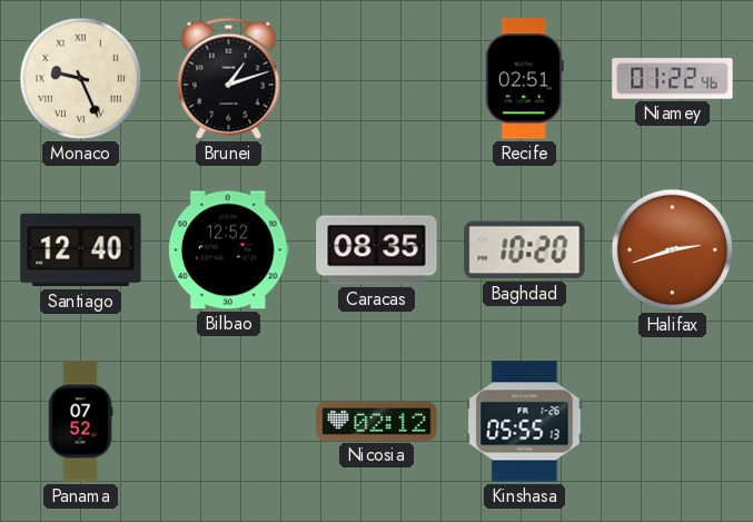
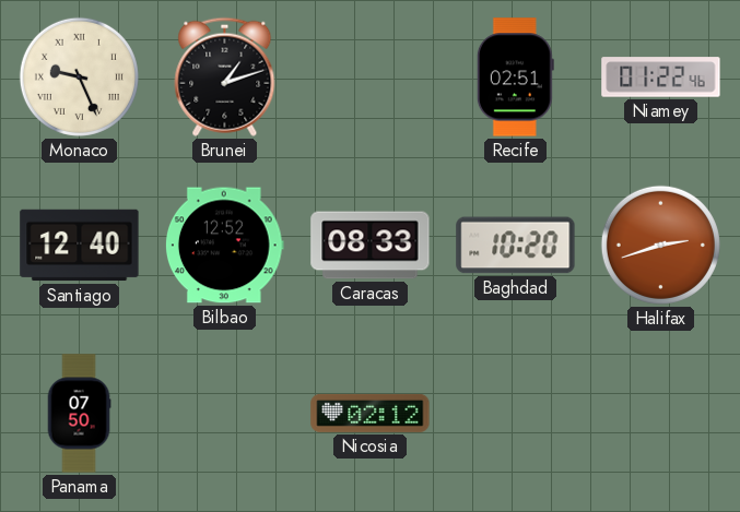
Caracas: 08:35 -> 08:33
Panama: 07:52 -> 07:50
Kinshasa: 05:55 -> none
